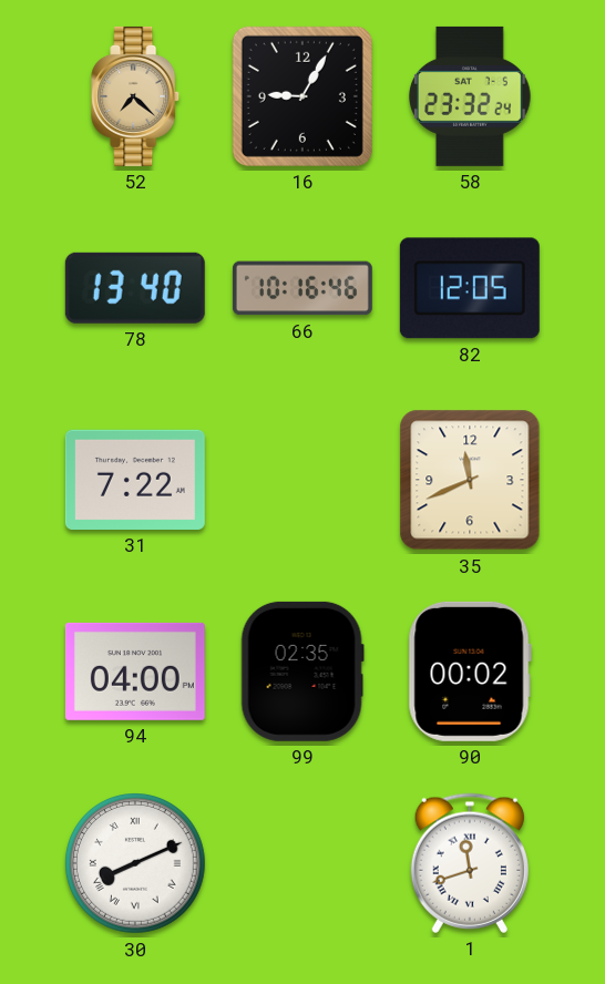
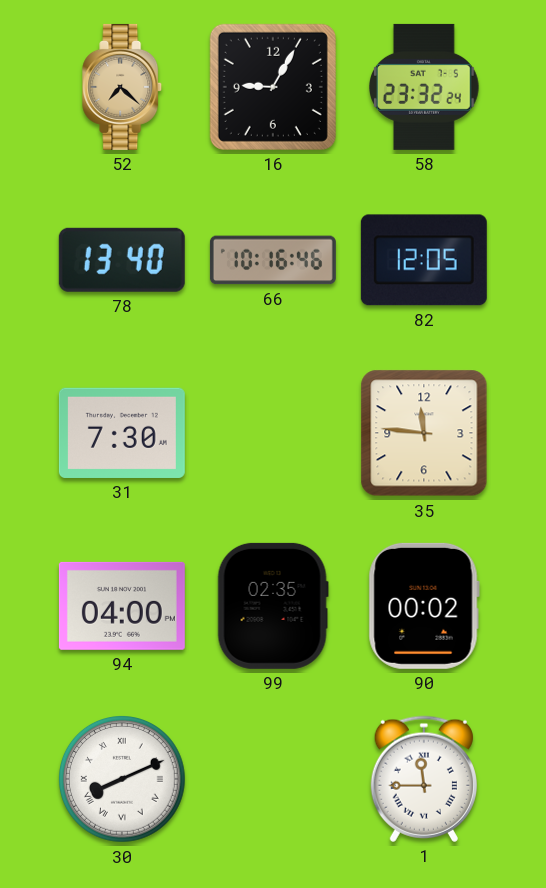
31: 7:22 -> 7:30
35: 11:41 -> 11:46
1: 11:42 -> 11:45
